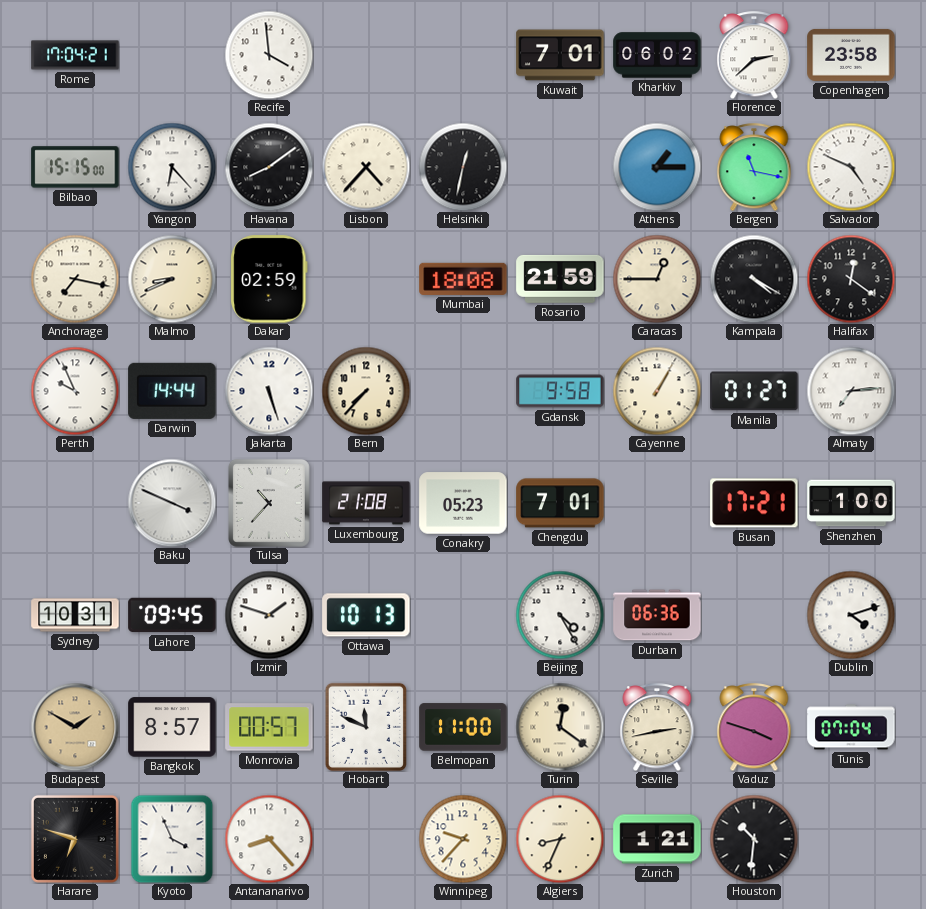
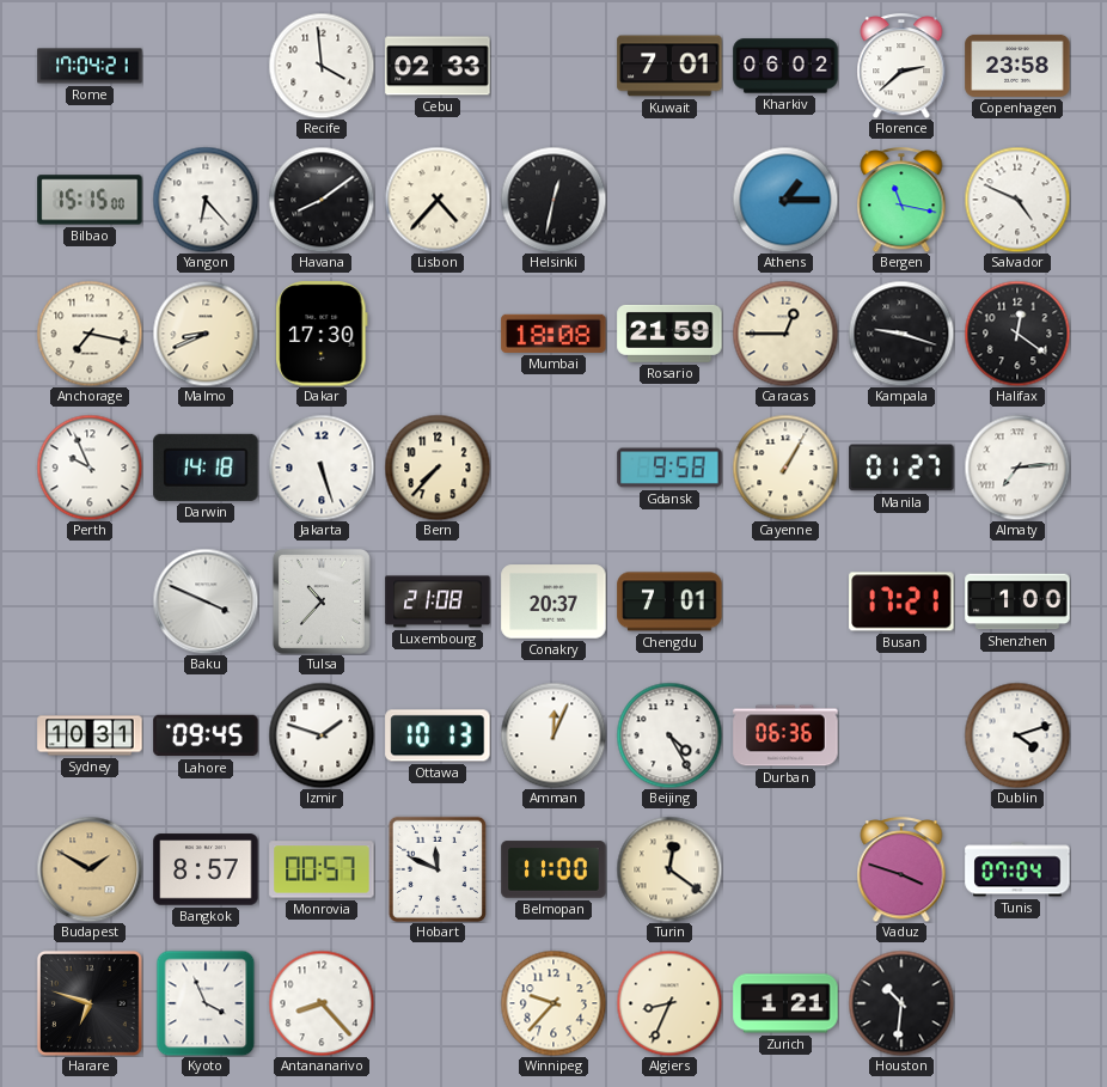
Cebu: none -> 02:33
Dakar: 02:59 -> 17:30
Kampala: 4:20 -> 9:18
Darwin: 14:44 -> 14:18
Conakry: 05:23 -> 20:37
Amman: none -> 12:04
Seville: 2:43 -> none
